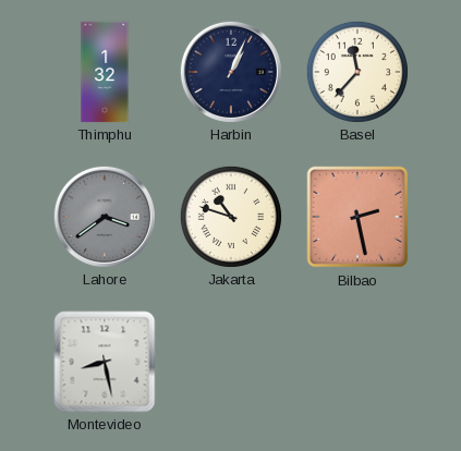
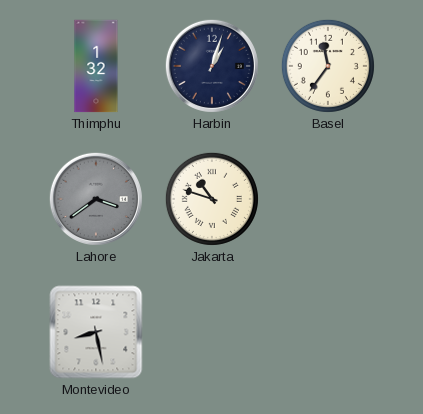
Harbin: 1:04 -> 1:03
Basel: 11:37 -> 11:36
Bilbao: 2:28 -> none
